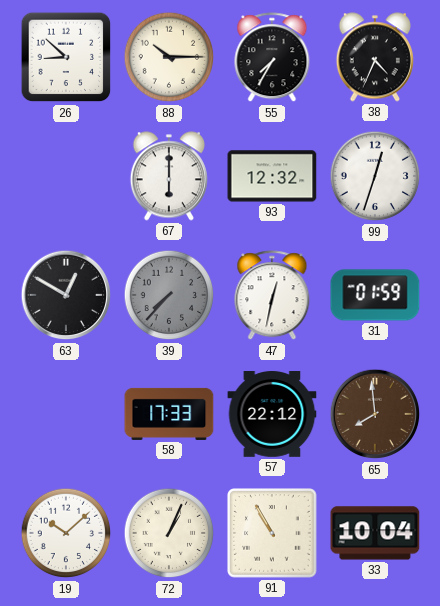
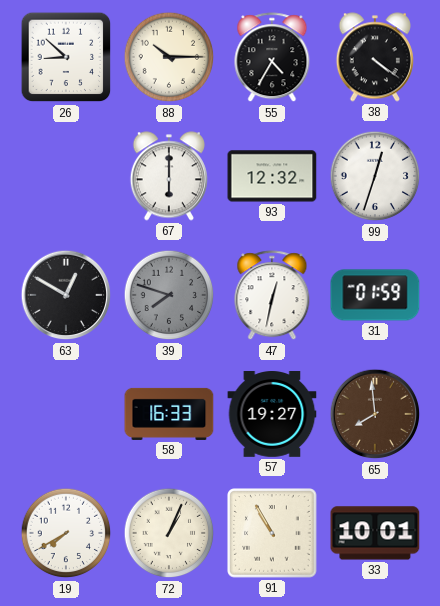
55: 7:35 -> 4:35
38: 4:34 -> 4:21
39: 7:37 -> 7:48
58: 17:33 -> 16:33
57: 22:12 -> 19:27
19: 10:08 -> 7:40
33: 10:04 -> 10:01
